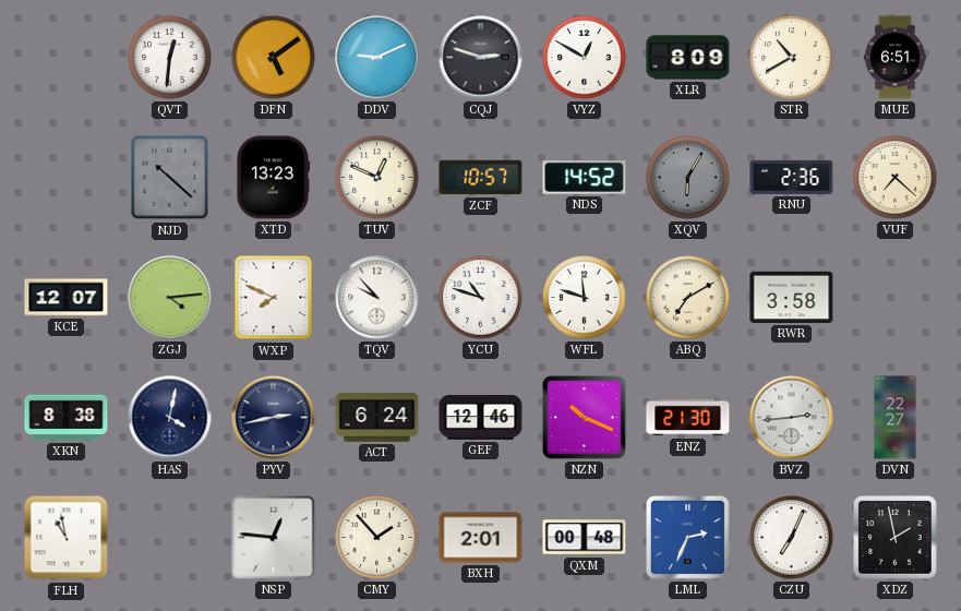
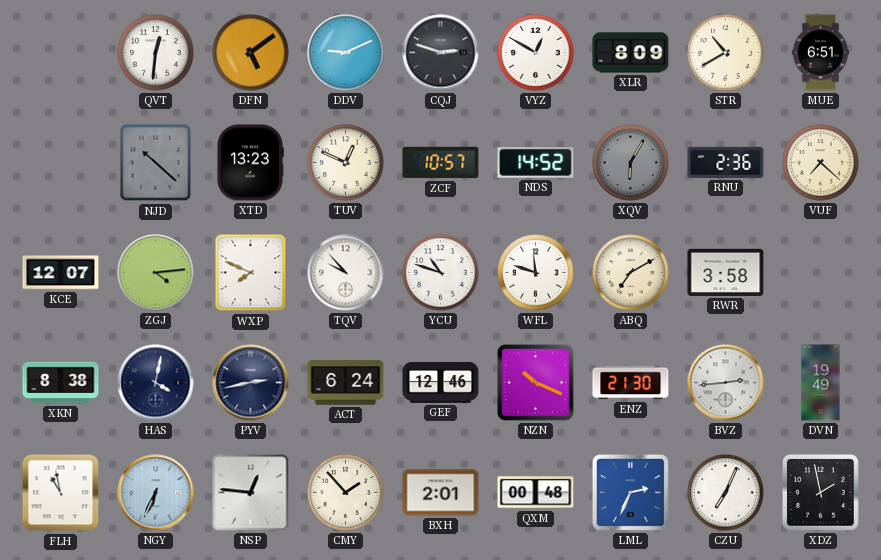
DVN: 22:27 -> 19:49
NGY: none -> 6:34
